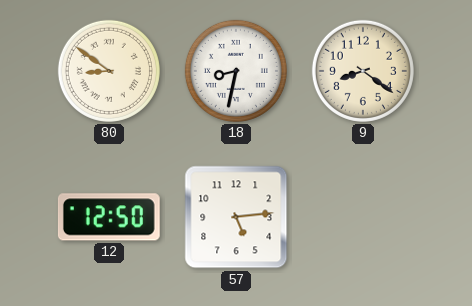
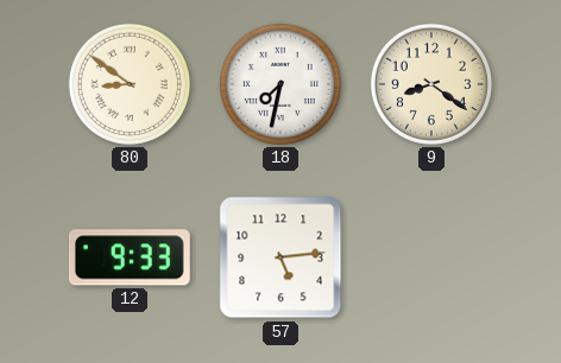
18: 8:32 -> 7:32
12: 12:50 -> 9:33
